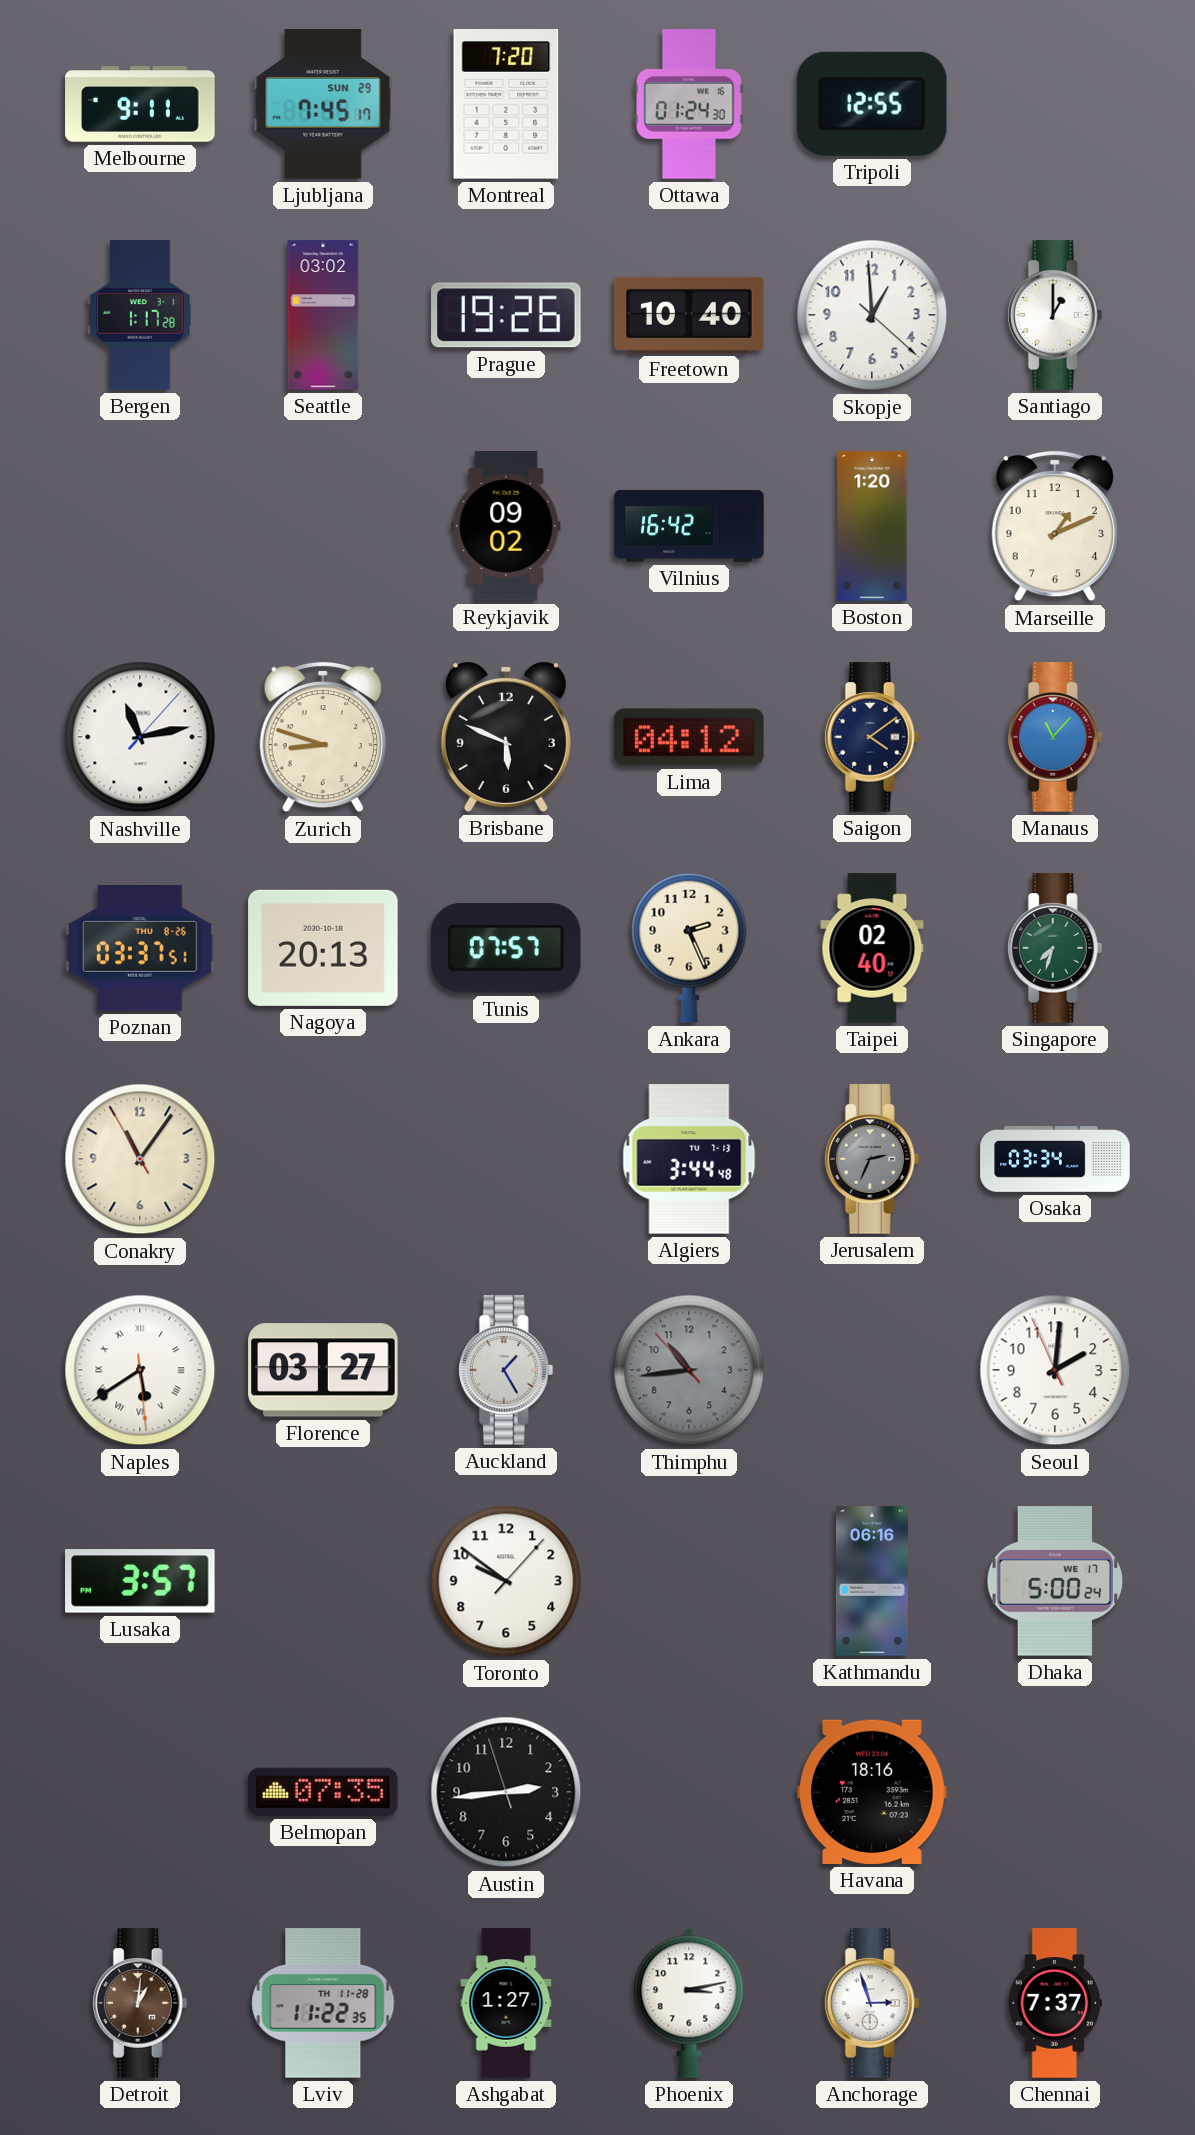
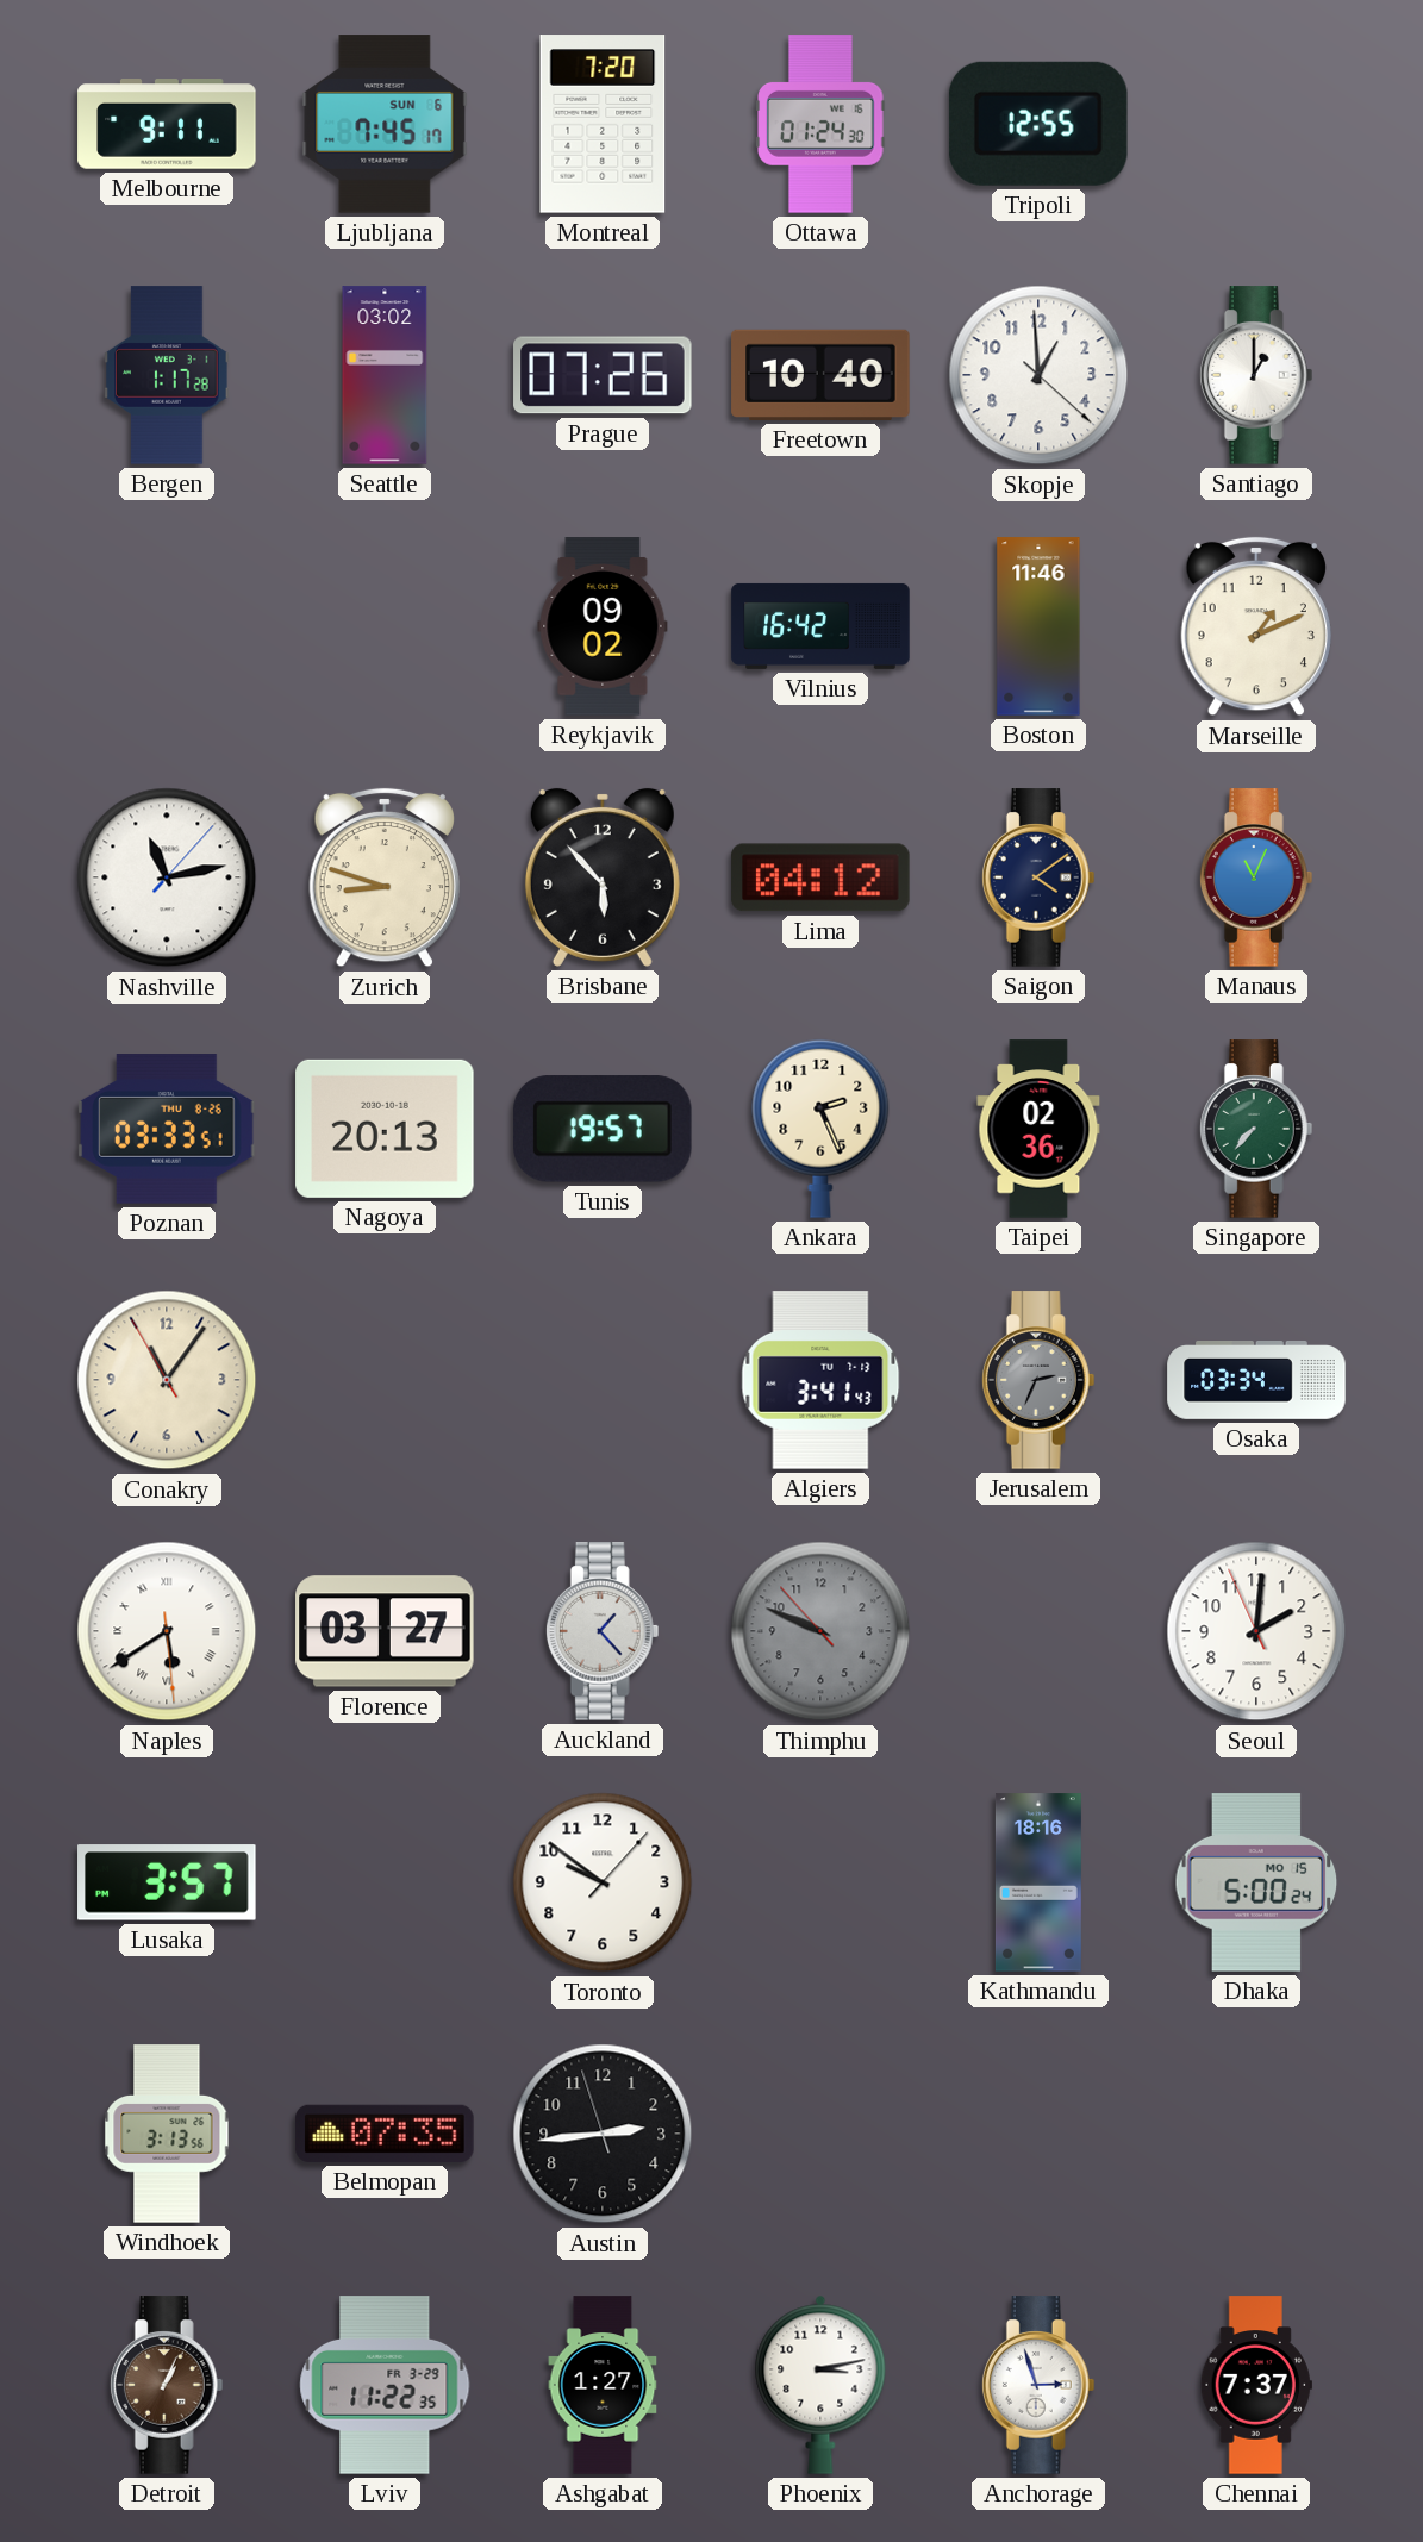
Ljubljana date: SUN 29 -> SUN 6
Prague: 19:26 -> 07:26
Boston: 1:20 -> 11:46
Brisbane: 5:49 -> 5:53
Manaus: 11:07 -> 11:04
Poznan: 03:37 -> 03:33
Tunis: 07:57 -> 19:57
Taipei: 02:40 -> 02:36
Singapore: 7:33 -> 7:37
Algiers: 3:44 -> 3:41
Auckland: 1:25 -> 1:23
Thimphu: 10:43 -> 9:48
Kathmandu: 06:16 -> 18:16
Dhaka date: WE 17 -> MO 15
Windhoek: none -> 3:13
Havana: 18:16 -> none
Detroit: 1:01 -> 1:04
Lviv date: TH 11-28 -> FR 3-29
